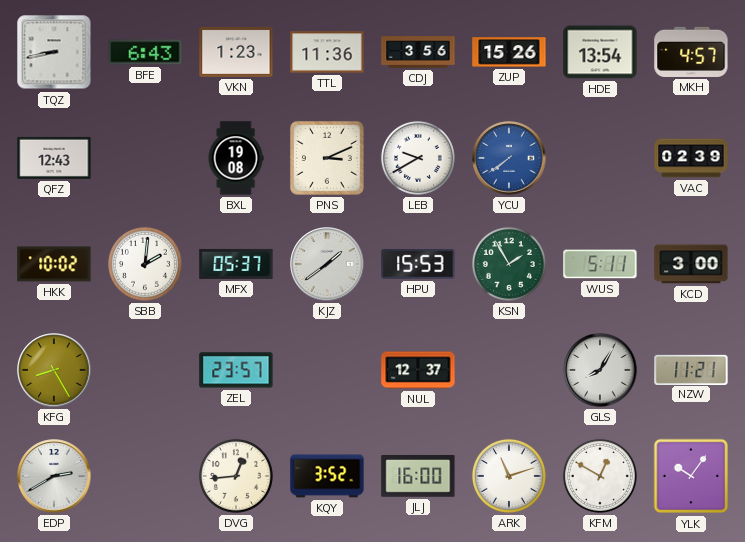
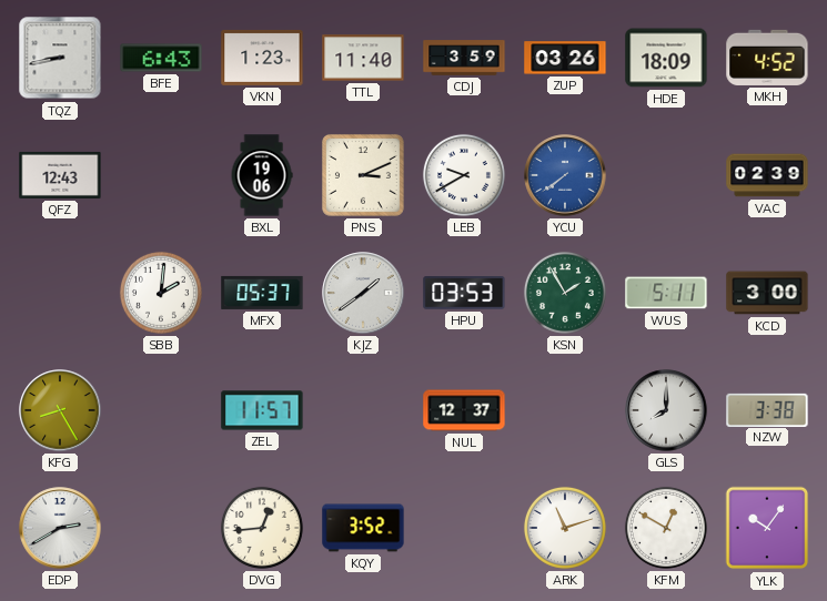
TTL: 11:36 -> 11:40
CDJ: 3:56 -> 3:59
ZUP: 15:26 -> 03:26
HDE: 13:54 -> 18:09
MKH: 4:57 -> 4:52
BXL: 19:08 -> 19:06
HKK: 10:02 -> none
HPU: 15:53 -> 03:53
ZEL: 23:57 -> 11:57
GLS: 8:05 -> 8:00
NZW: 11:21 -> 3:38
JLJ: 16:00 -> none
